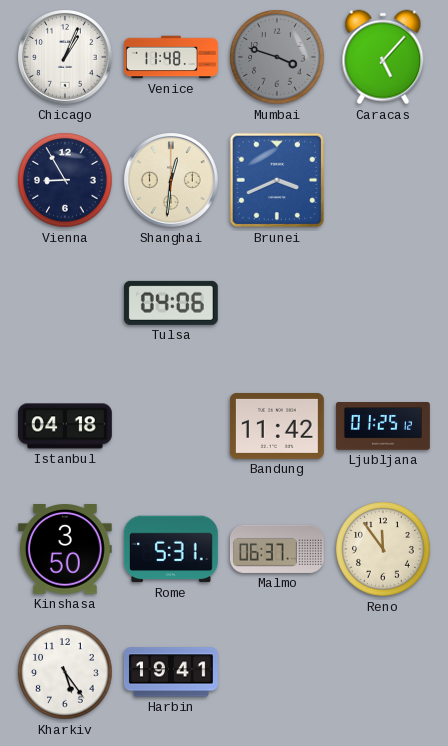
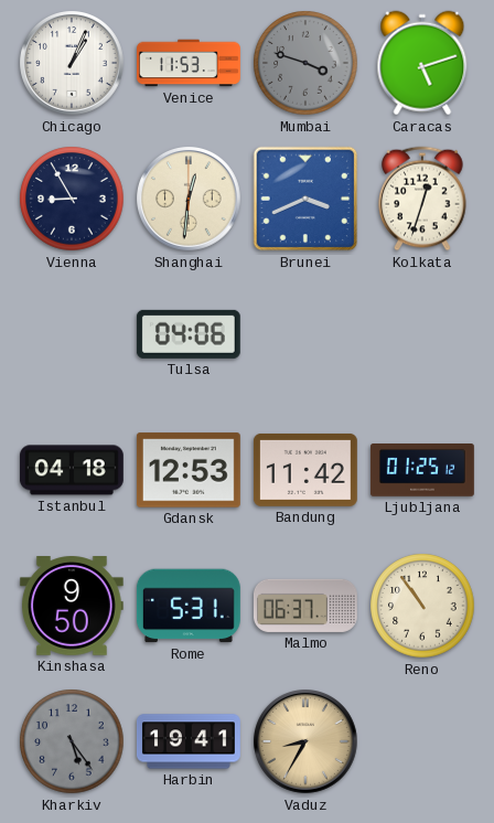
Venice: 11:48 -> 11:53
Caracas: 5:07 -> 5:12
Kolkata: none -> 12:33
Gdansk: none -> 12:53
Kinshasa: 3:50 -> 9:50
Reno: 11:54 -> 10:54
Kharkiv dial: white -> grey
Vaduz: none -> 8:35
